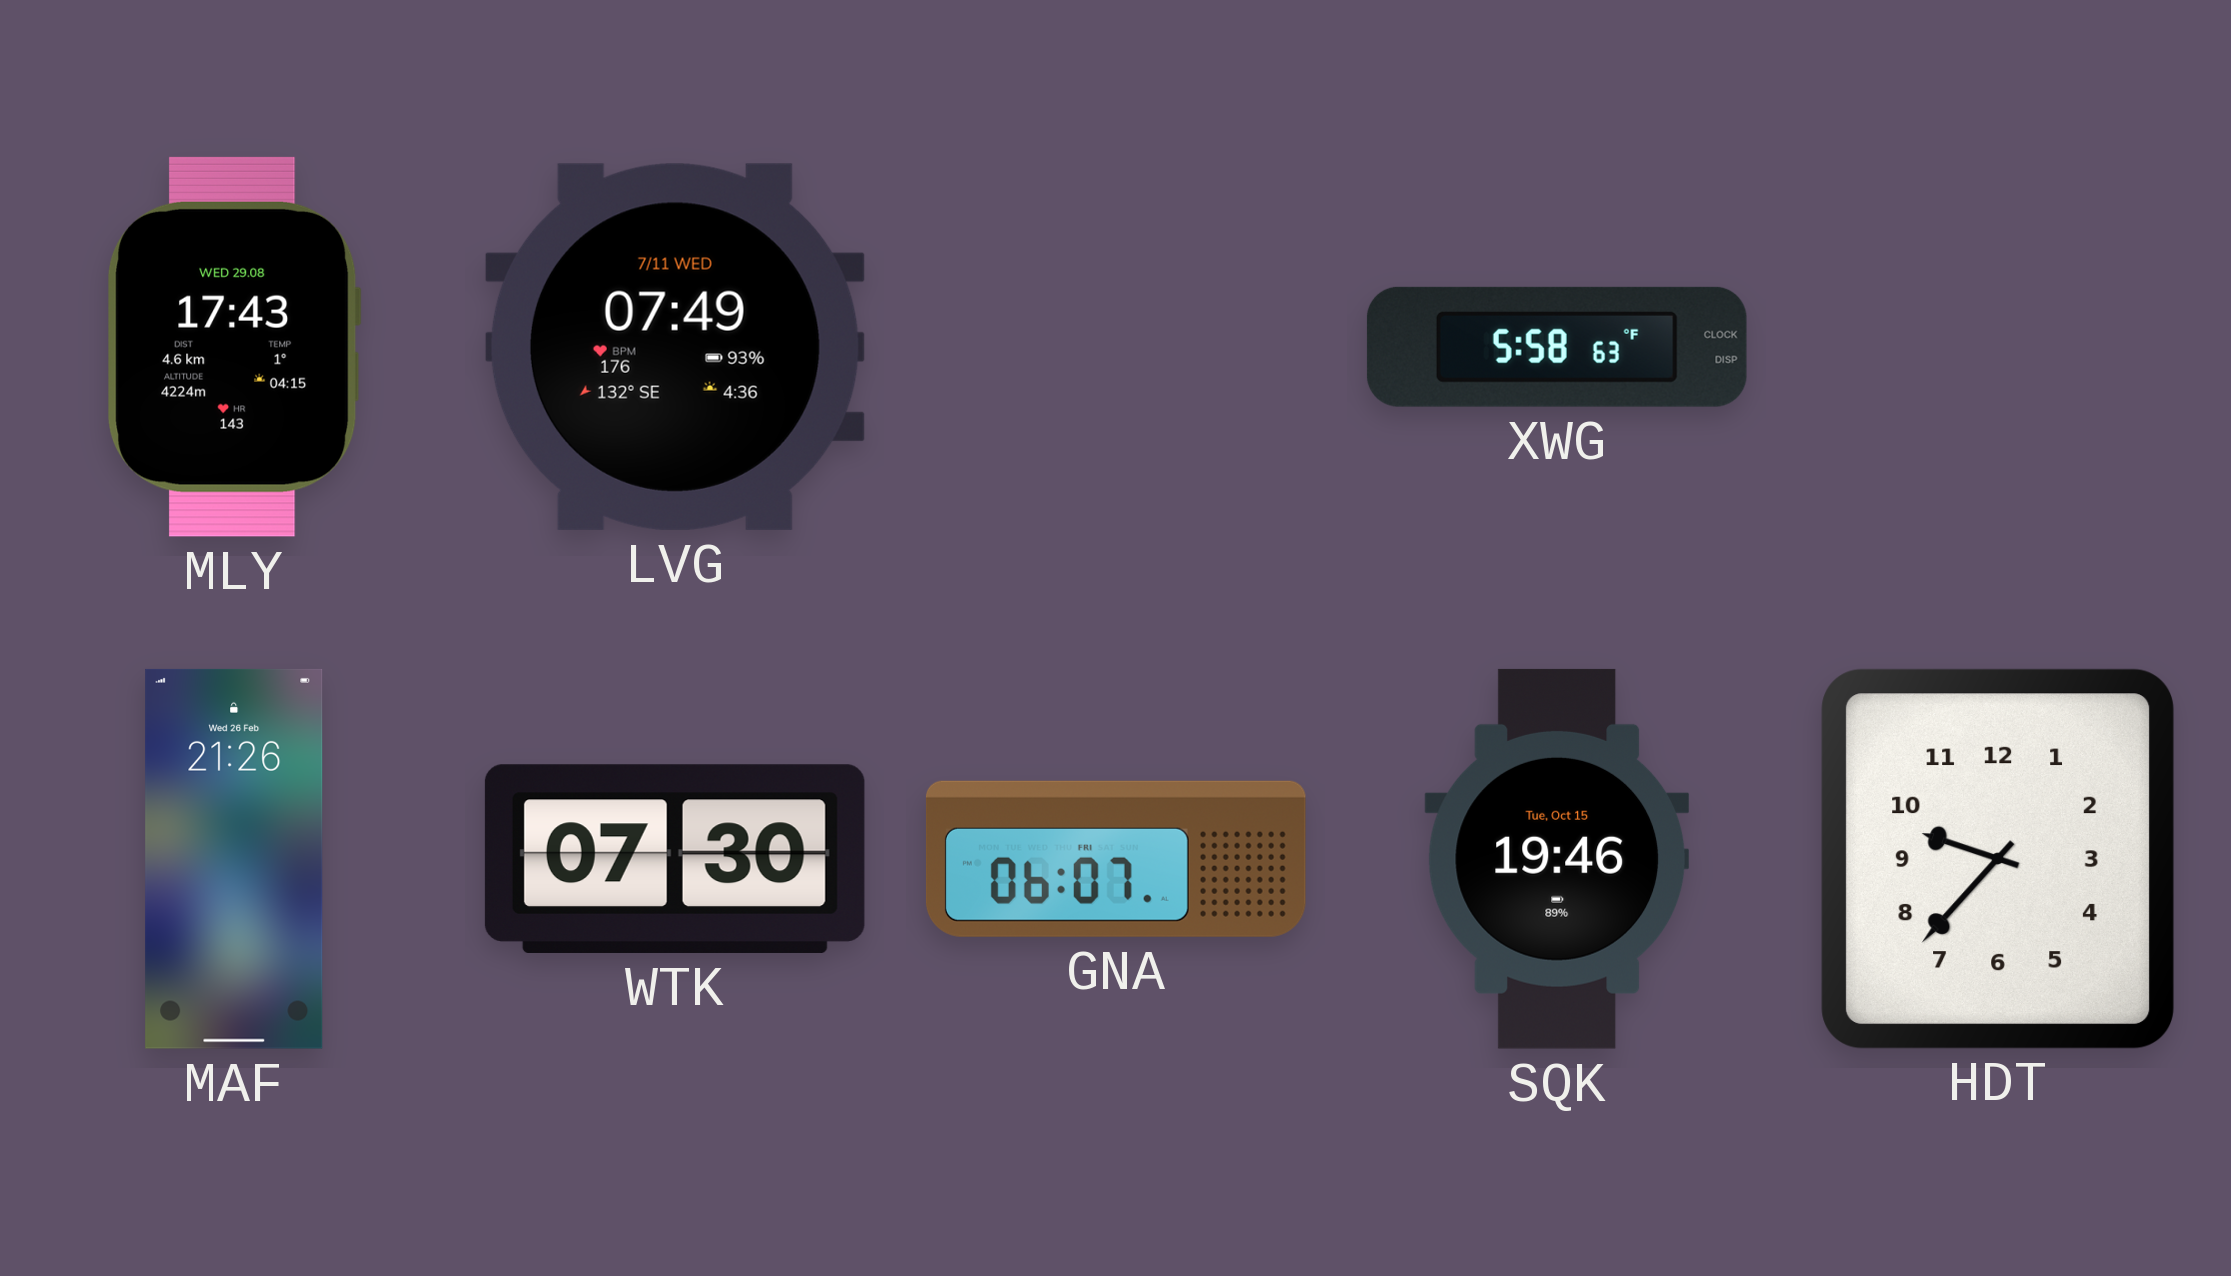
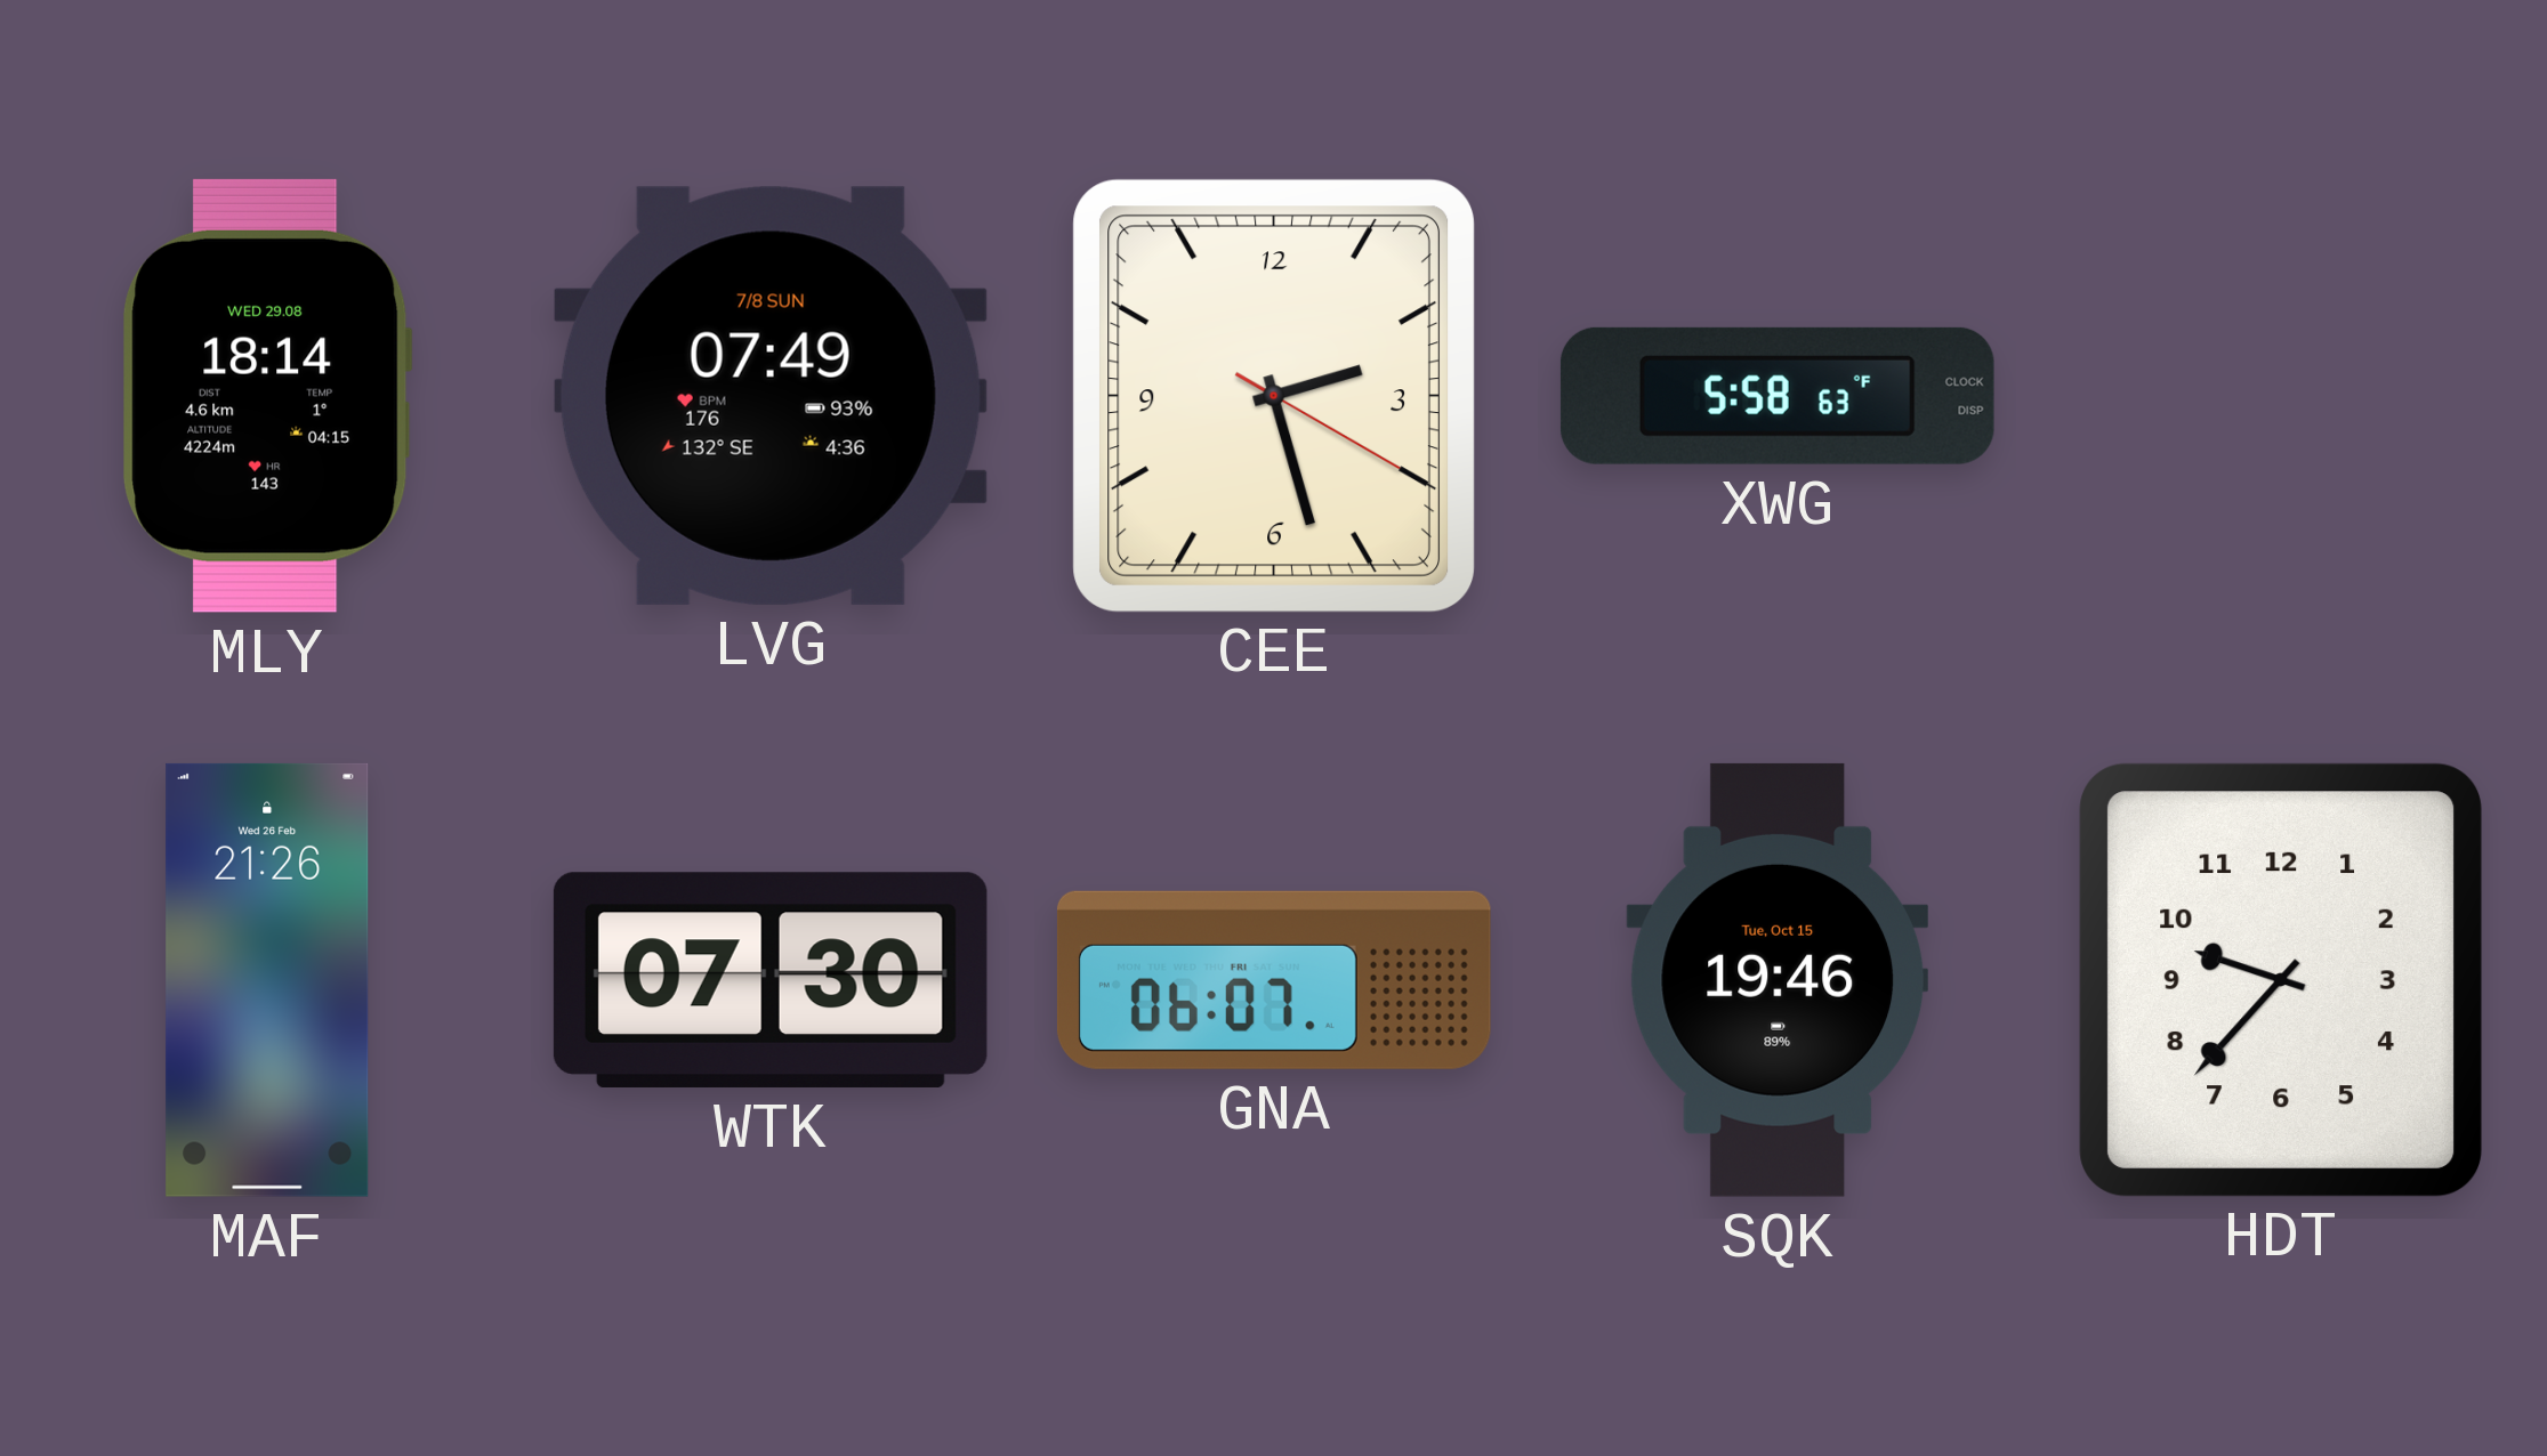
MLY: 17:43 -> 18:14
LVG date: 7/11 WED -> 7/8 SUN
CEE: none -> 2:27
